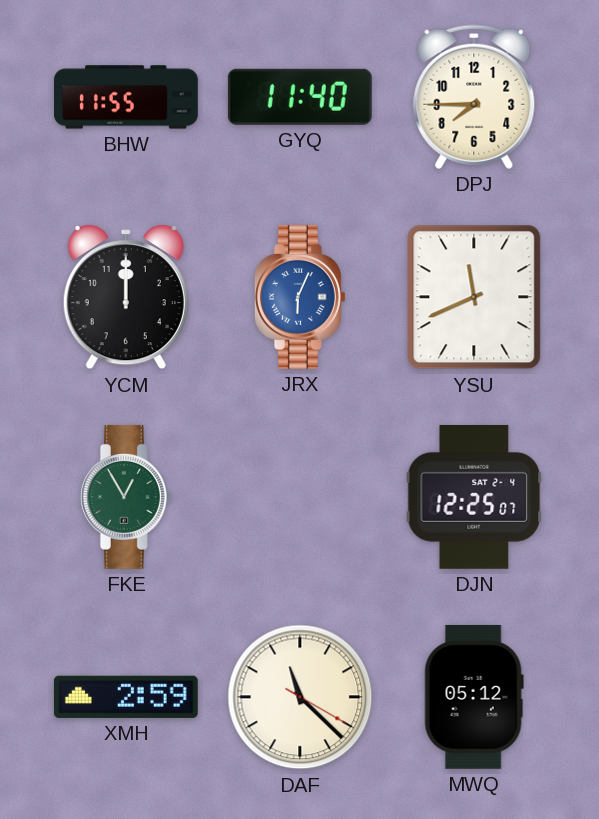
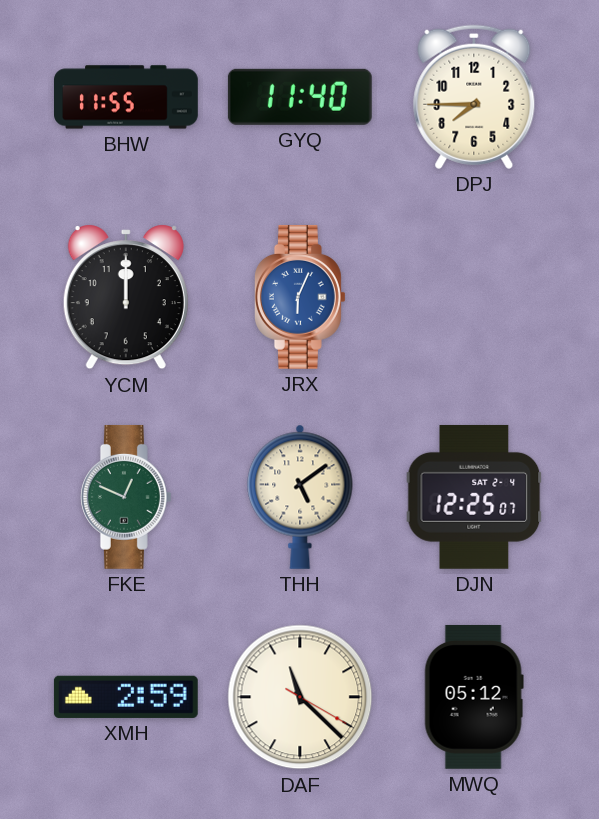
YSU: 11:41 -> none
FKE: 12:55 -> 12:49
THH: none -> 5:09
